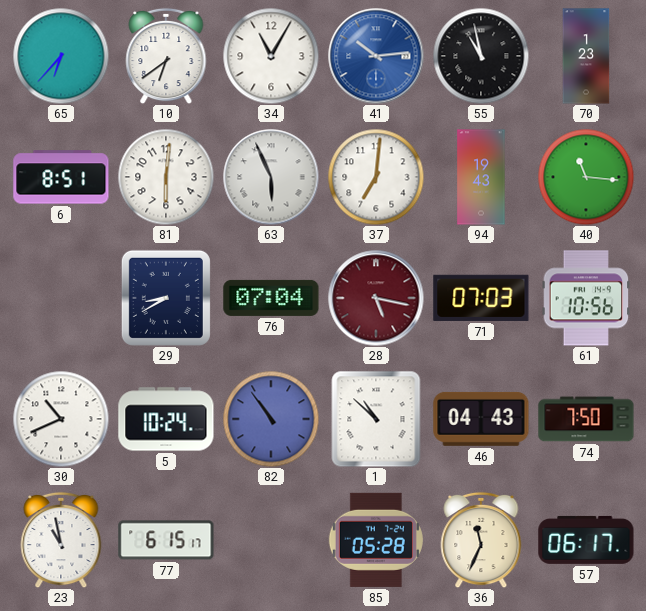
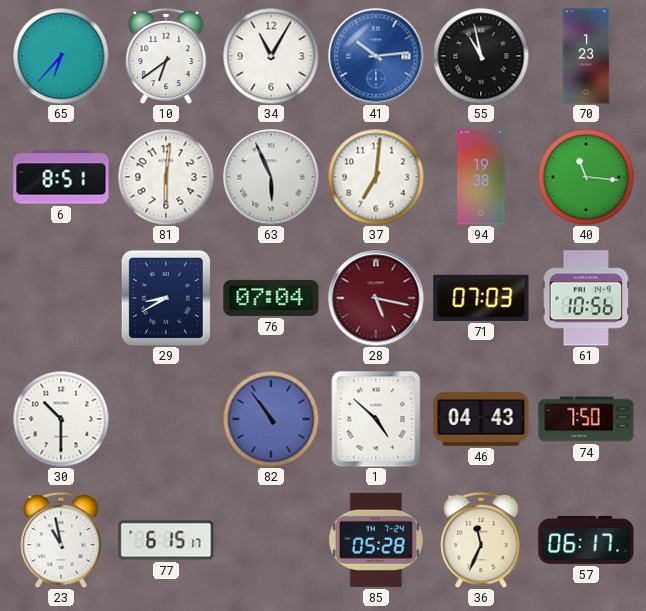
94: 19:43 -> 19:38
30: 10:41 -> 10:30
5: 10:24 -> none
1: 10:52 -> 4:52
